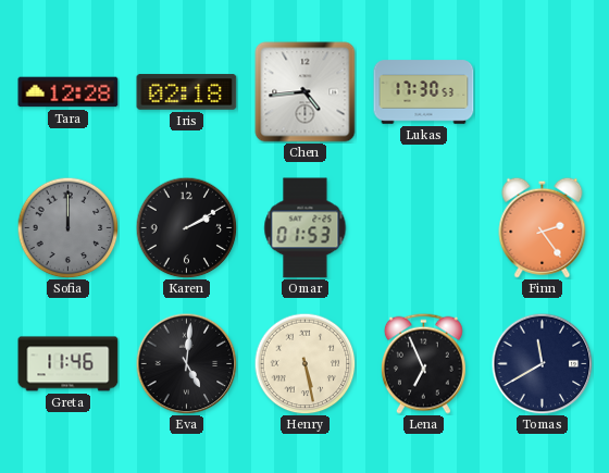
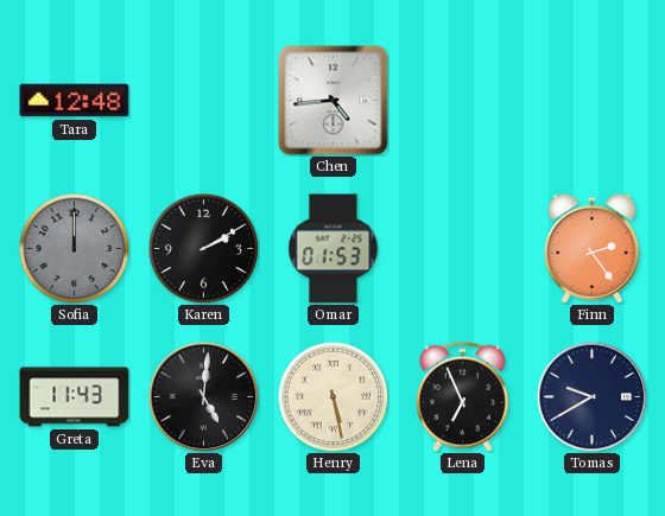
Tara: 12:28 -> 12:48
Iris: 02:18 -> none
Lukas: 17:30 -> none
Greta: 11:46 -> 11:43
Tomas: 11:40 -> 9:40
